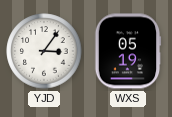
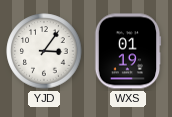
WXS: 05:19 -> 01:19
